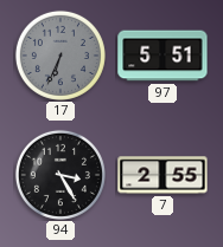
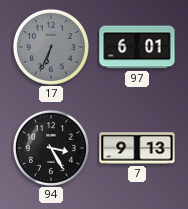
97: 5:51 -> 6:01
7: 2:55 -> 9:13
